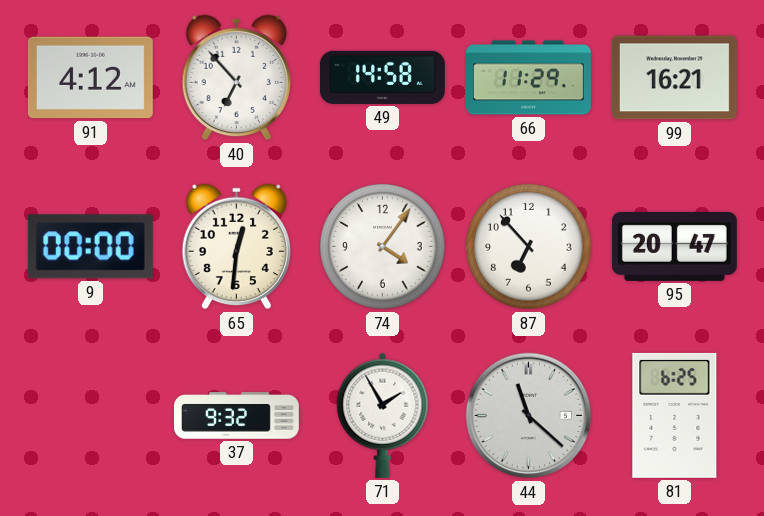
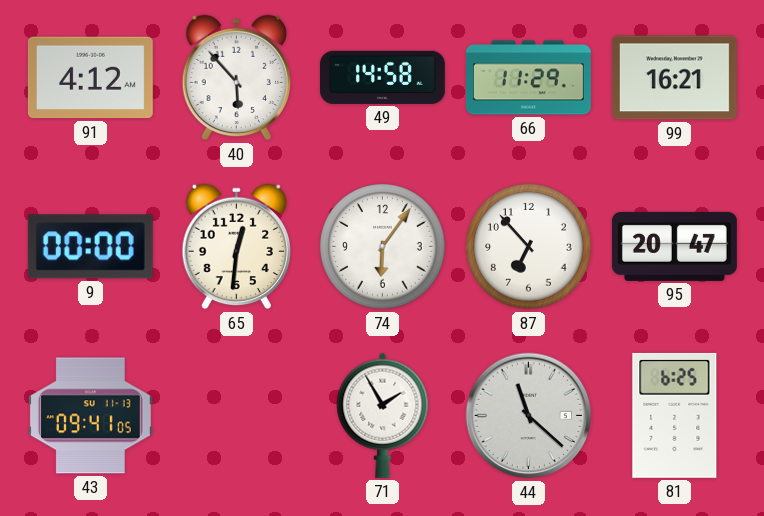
40: 6:53 -> 5:53
74: 4:06 -> 6:06
43: none -> 09:41
37: 9:32 -> none
